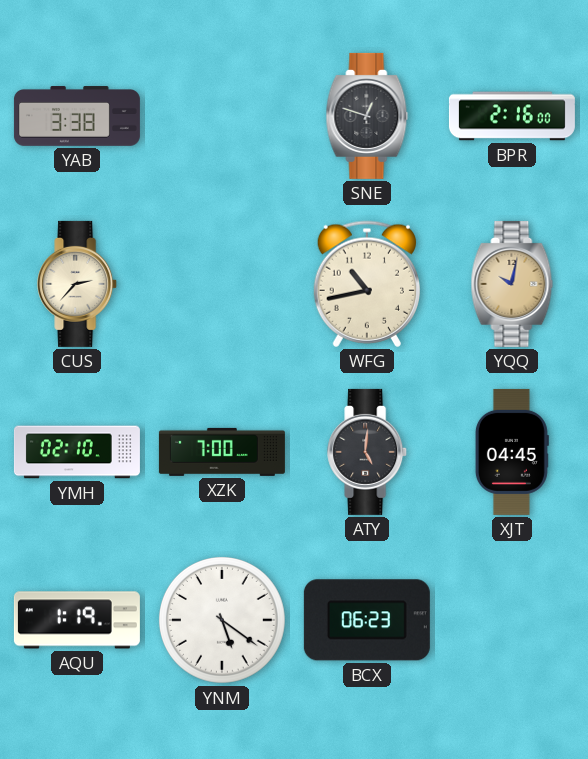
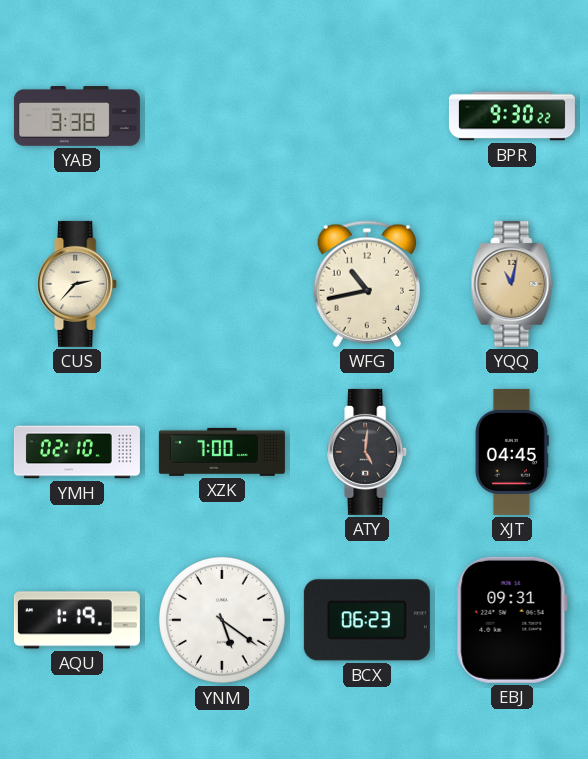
SNE: 12:48 -> none
BPR: 2:16 -> 9:30
YQQ: 10:02 -> 11:02
EBJ: none -> 09:31
